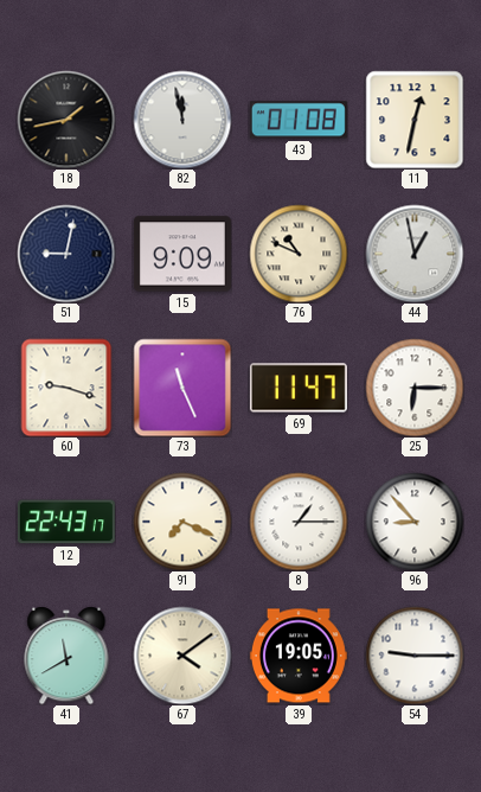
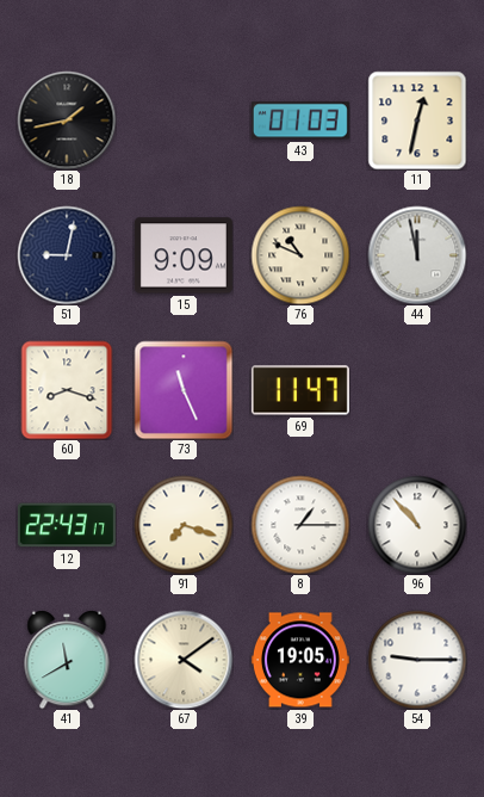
82: 11:58 -> none
43: 01:08 -> 01:03
44: 12:58 -> 11:58
60: 9:18 -> 8:18
25: 6:15 -> none
91: 7:19 -> 7:18
96: 8:53 -> 10:53
